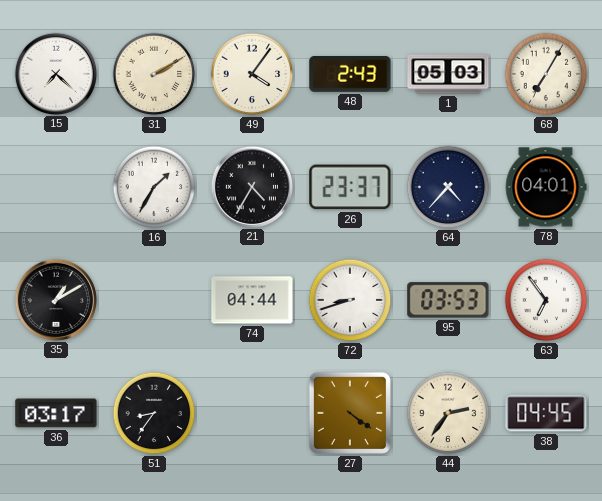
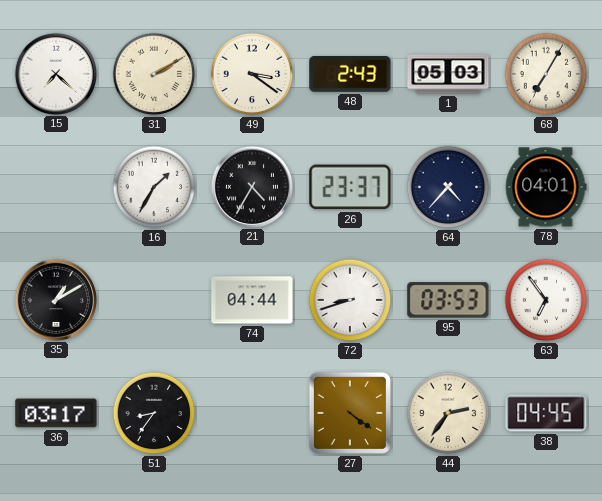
49: 4:06 -> 3:21
